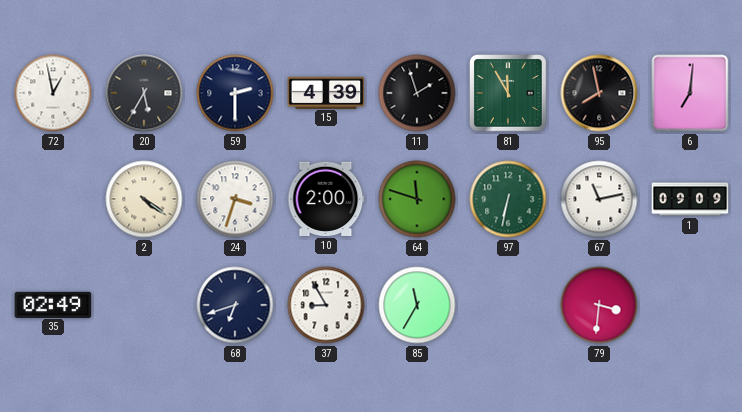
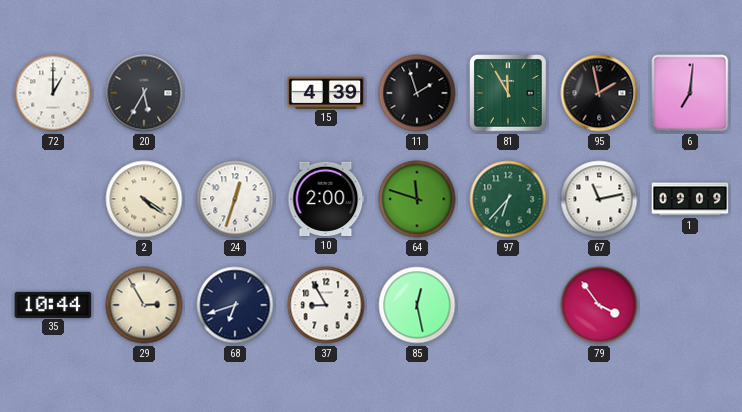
72: 12:58 -> 1:00
59: 2:30 -> none
95: 7:58 -> 1:58
24: 3:33 -> 12:33
97: 6:32 -> 6:37
35: 02:49 -> 10:44
29: none -> 2:55
85: 11:35 -> 12:28
79: 3:31 -> 3:54
